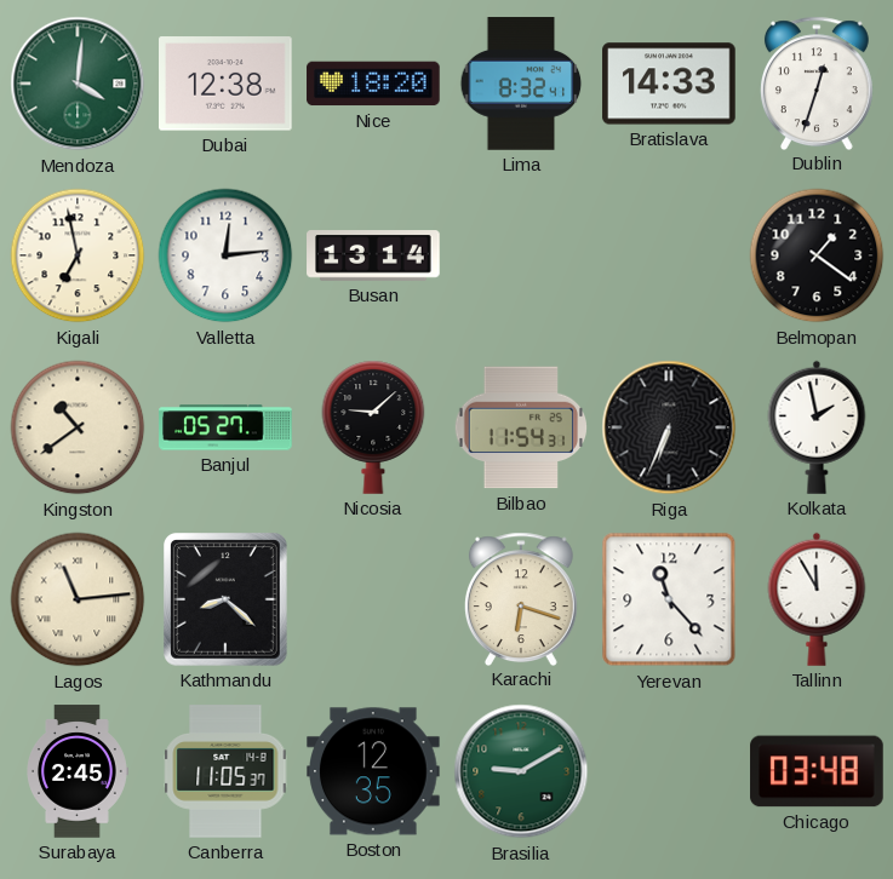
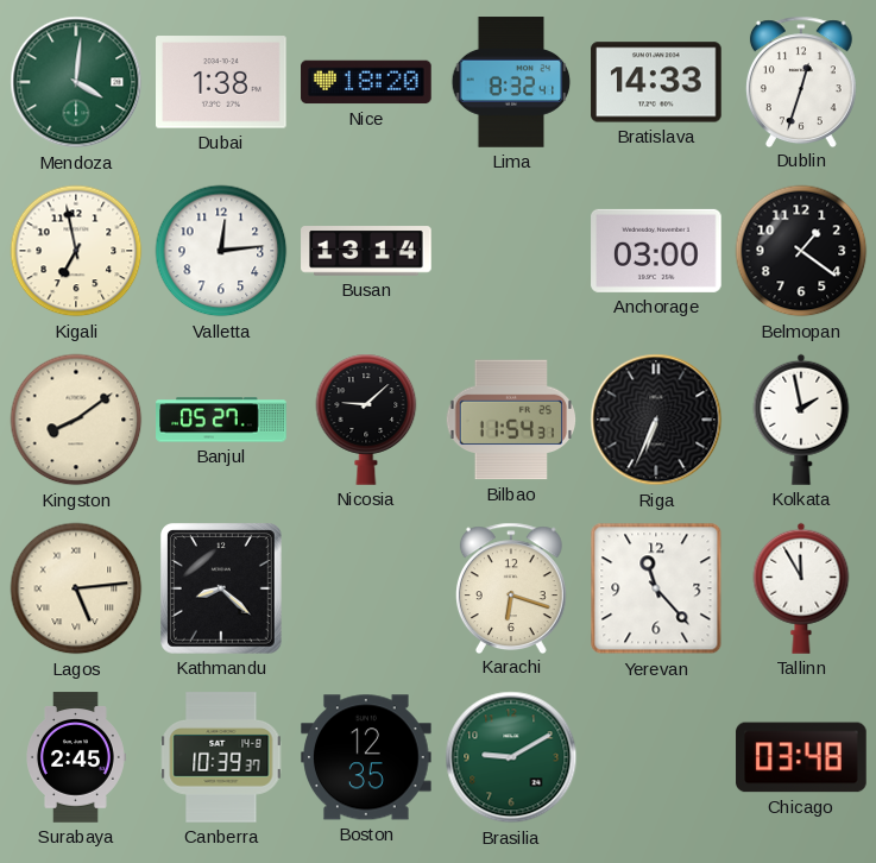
Dubai: 12:38 -> 1:38
Anchorage: none -> 03:00
Kingston: 10:39 -> 8:09
Lagos: 11:14 -> 5:14
Canberra: 11:05 -> 10:39
